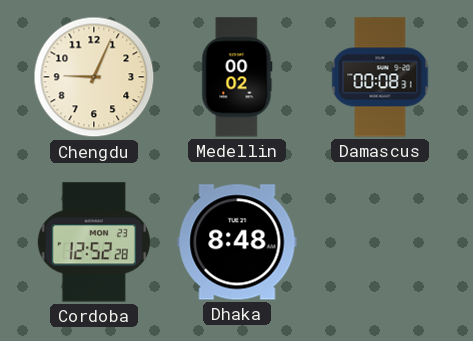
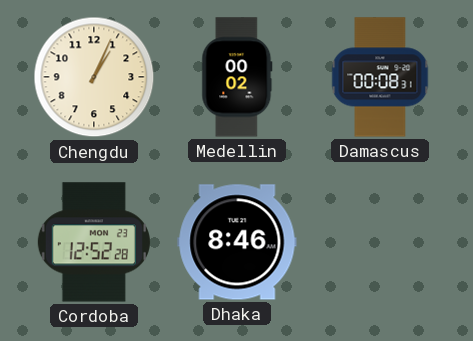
Chengdu: 9:04 -> 1:04
Dhaka: 8:48 -> 8:46
